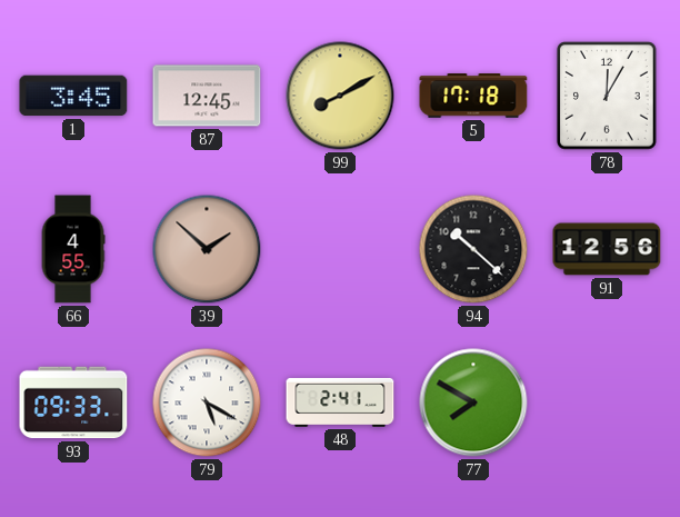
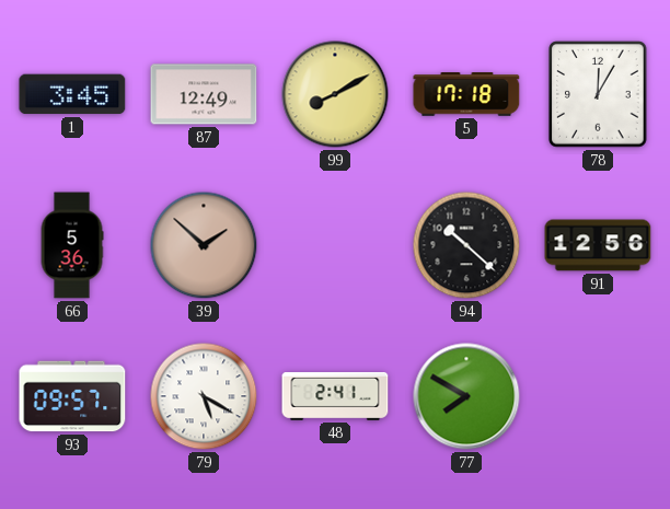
87: 12:45 -> 12:49
66: 4:55 -> 5:36
93: 09:33 -> 09:57
